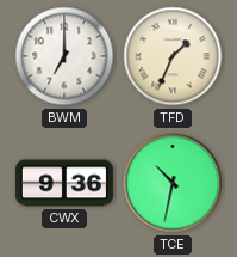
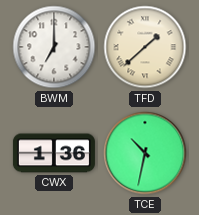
TFD: 1:34 -> 1:38
CWX: 9:36 -> 1:36
